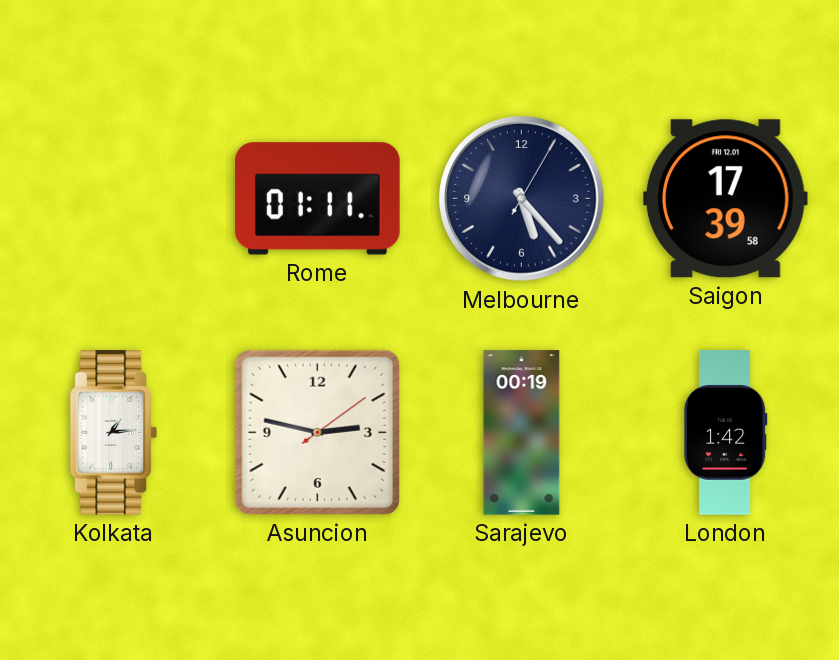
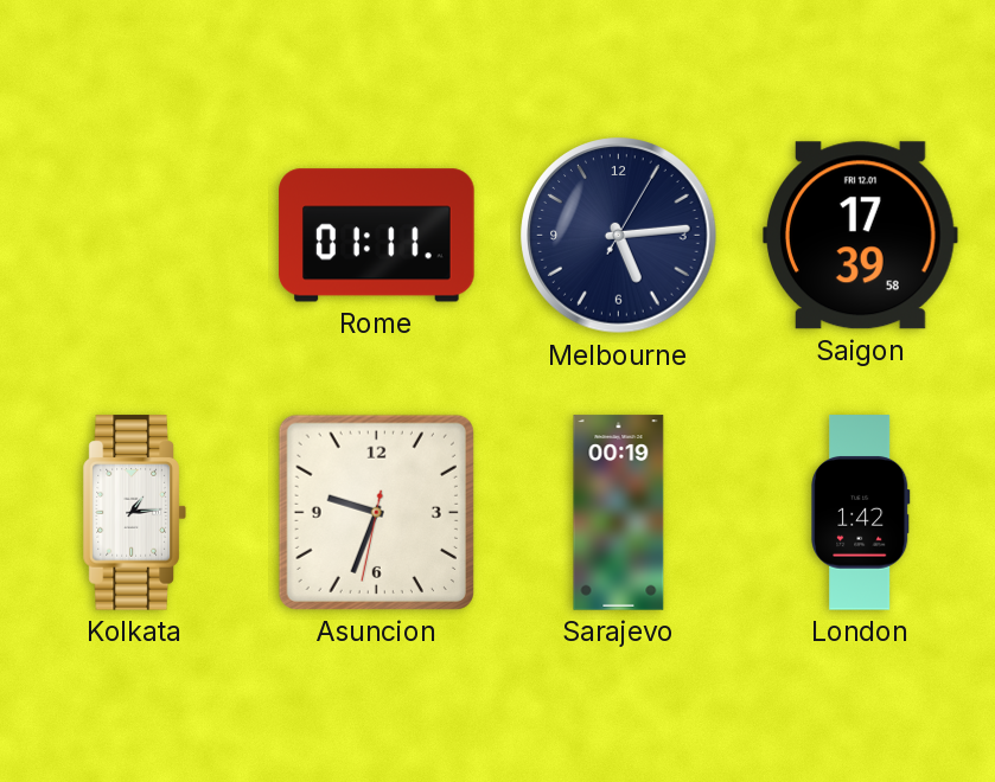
Melbourne: 5:23 -> 5:14
Asuncion: 2:47 -> 9:33
